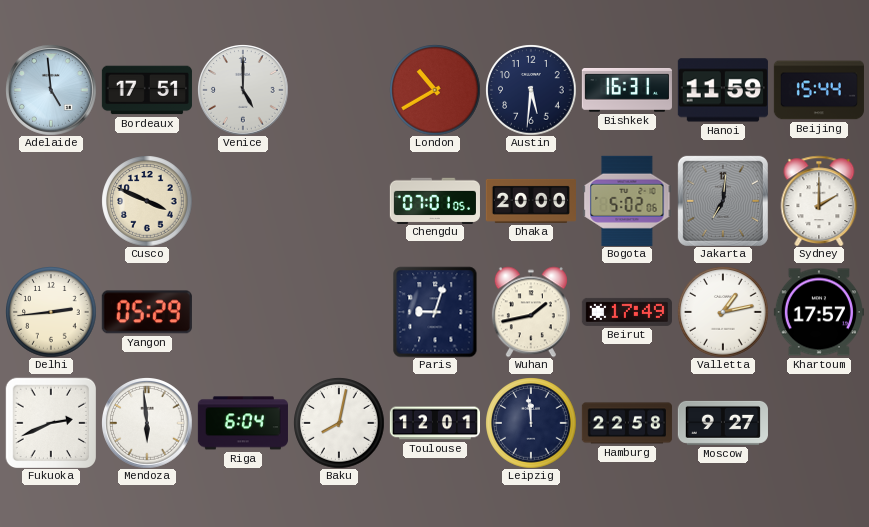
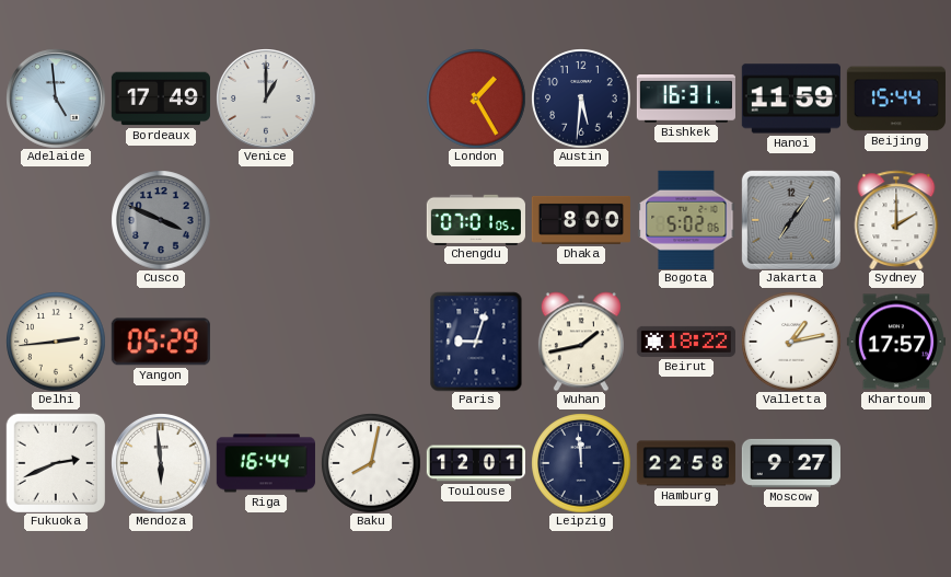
Bordeaux: 17:51 -> 17:49
Venice: 5:00 -> 1:00
London: 10:40 -> 1:25
Cusco dial: cream -> grey
Dhaka: 20:00 -> 8:00
Jakarta: 7:01 -> 7:06
Beirut: 17:49 -> 18:22
Riga: 6:04 -> 16:44
